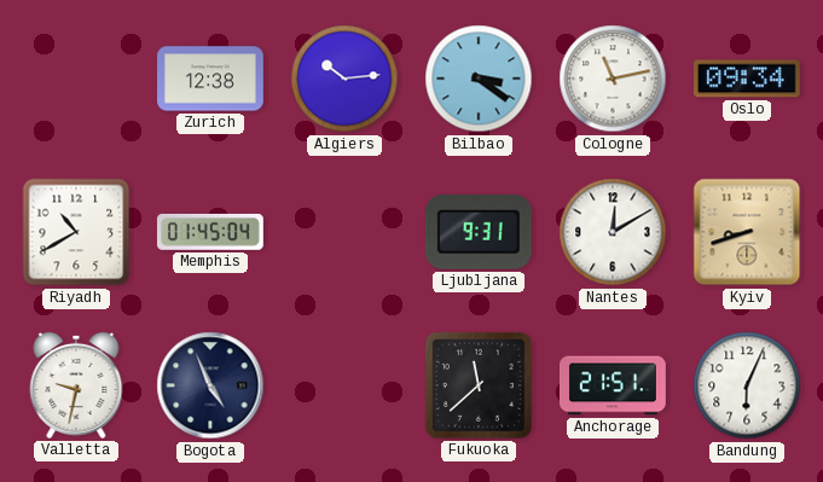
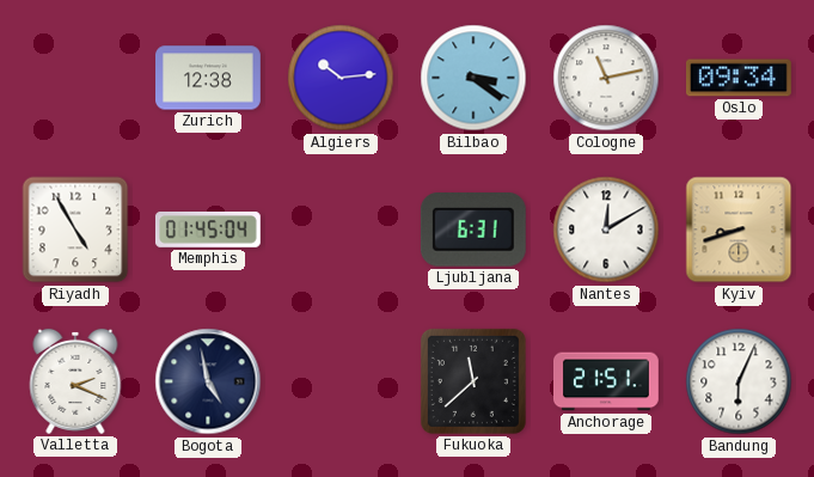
Riyadh: 10:40 -> 4:55
Ljubljana: 9:31 -> 6:31
Valletta: 9:32 -> 2:19
Bogota: 4:56 -> 4:58
